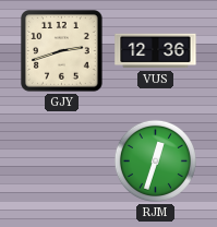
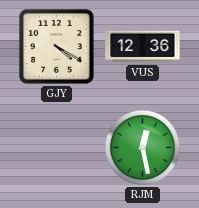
GJY: 2:42 -> 4:20
RJM: 12:33 -> 12:28
